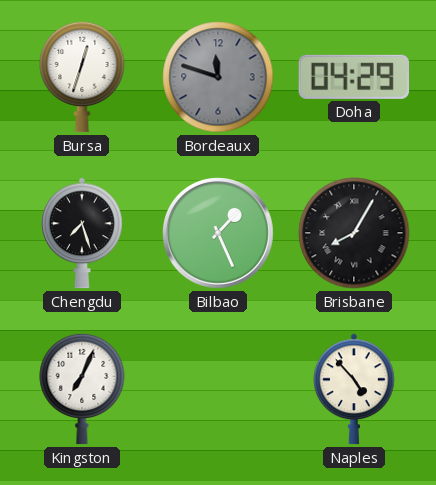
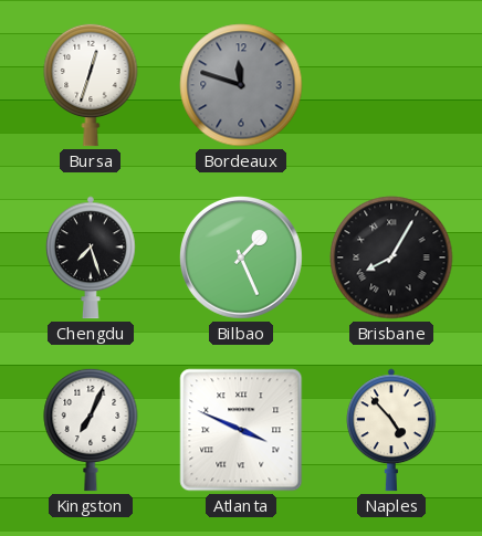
Doha: 04:29 -> none
Atlanta: none -> 3:49
